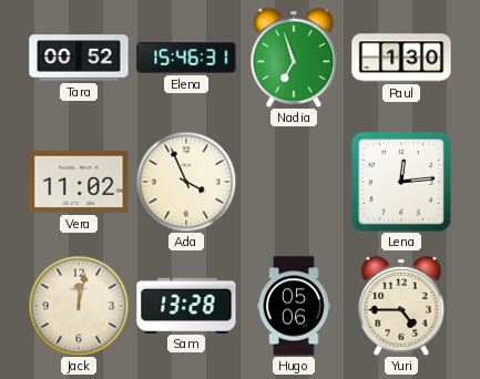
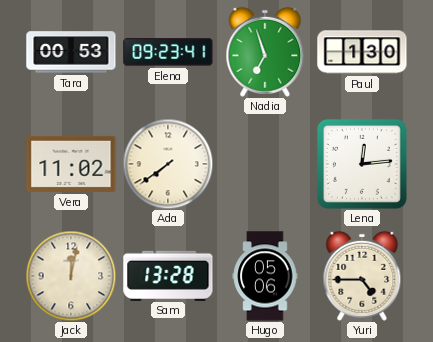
Tara: 00:52 -> 00:53
Elena: 15:46 -> 09:23
Ada: 3:56 -> 7:39
